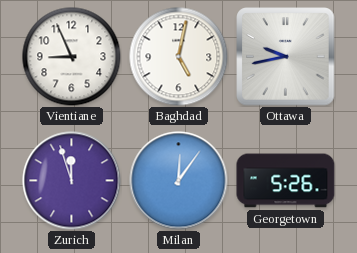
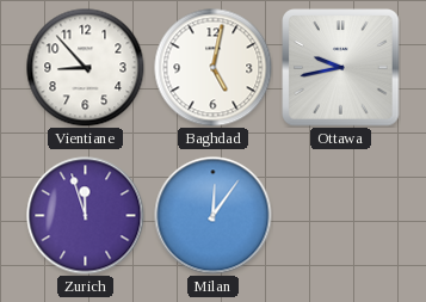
Vientiane: 8:56 -> 8:53
Georgetown: 5:26 -> none
